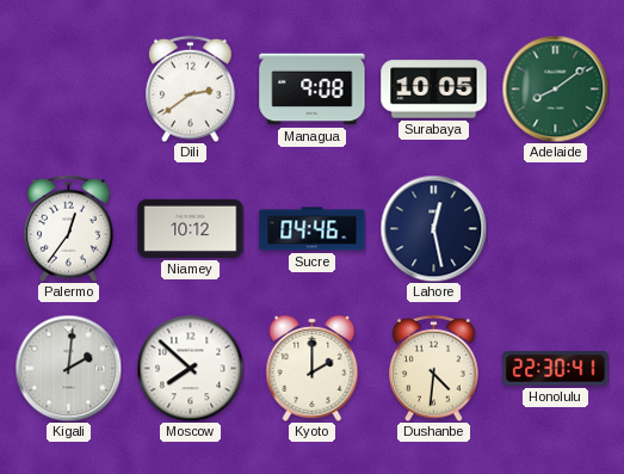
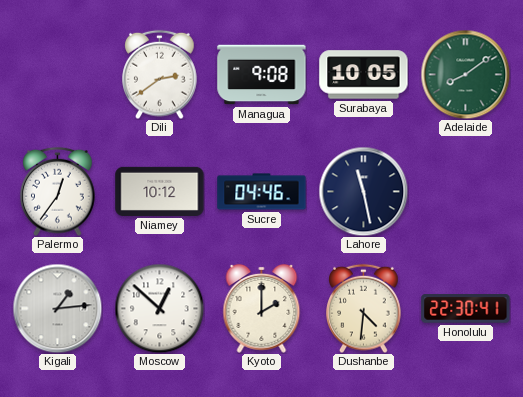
Lahore: 12:28 -> 11:28
Kigali: 2:01 -> 1:14
Moscow: 7:52 -> 12:52
